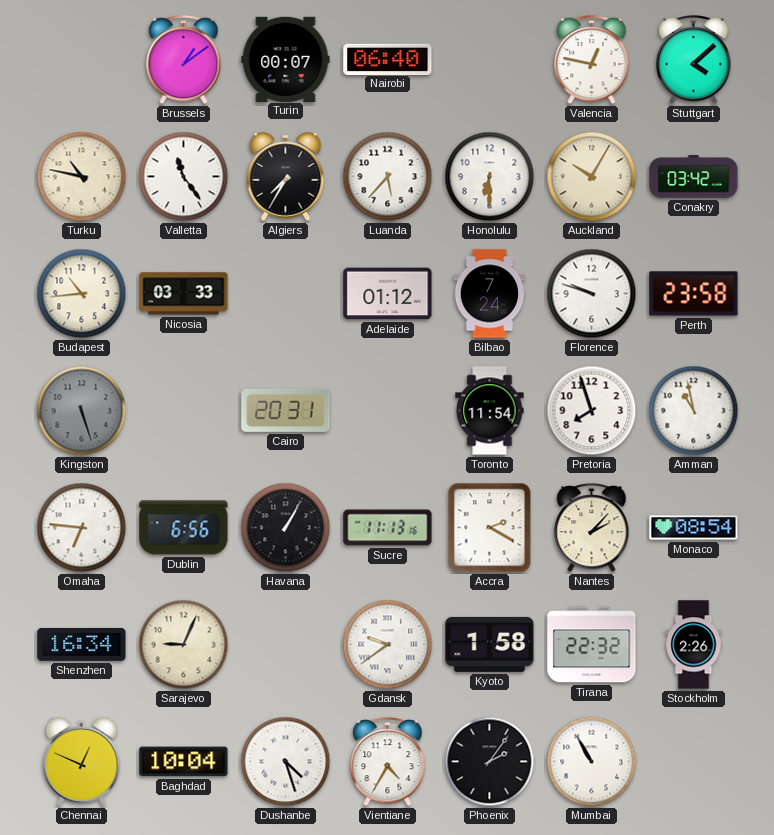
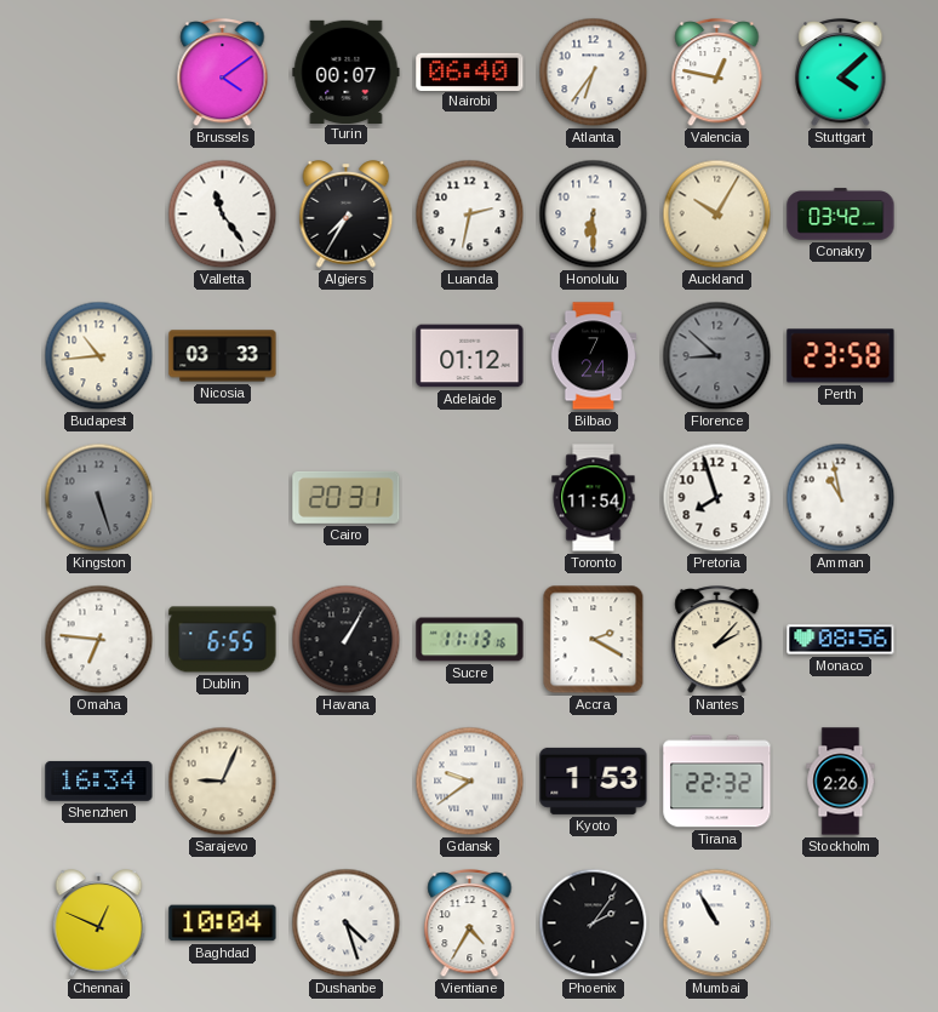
Brussels: 1:09 -> 4:09
Atlanta: none -> 6:36
Turku: 10:47 -> none
Luanda: 5:37 -> 2:32
Florence: 9:48 -> 8:52
Florence dial: white -> grey
Dublin: 6:56 -> 6:55
Monaco: 08:54 -> 08:56
Kyoto: 1:58 -> 1:53
